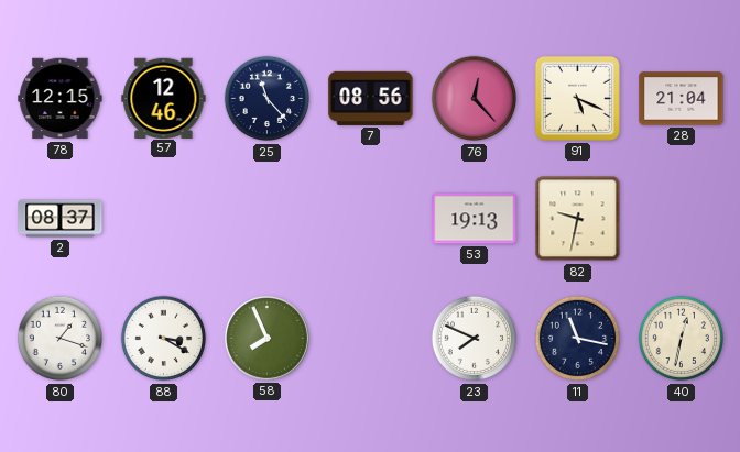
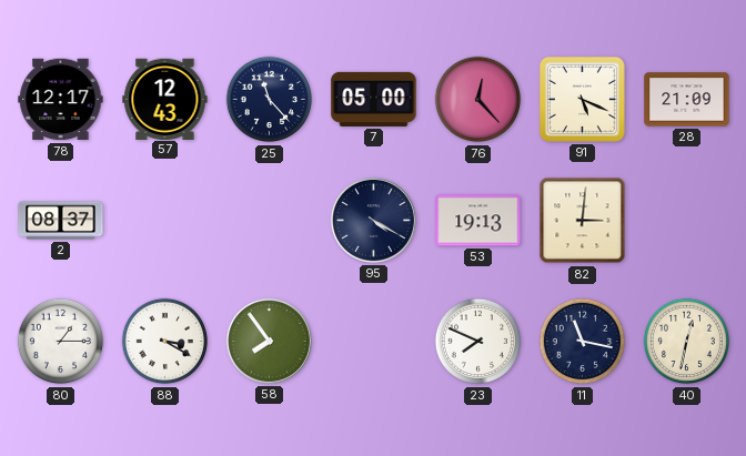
78: 12:15 -> 12:17
57: 12:46 -> 12:43
7: 08:56 -> 05:00
28: 21:04 -> 21:09
95: none -> 4:20
82: 9:32 -> 3:01
80: 1:18 -> 1:15
58: 7:56 -> 7:54
